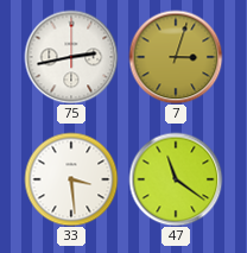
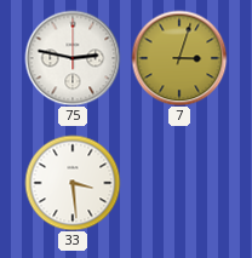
75: 2:43 -> 2:47
47: 11:21 -> none
